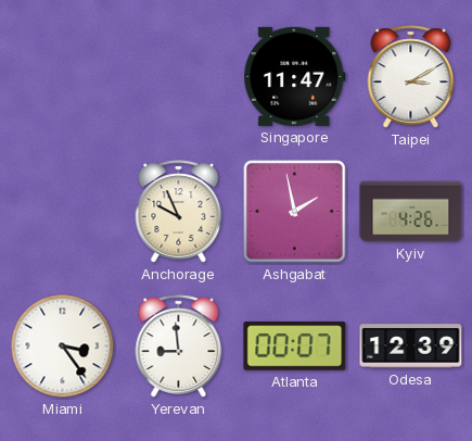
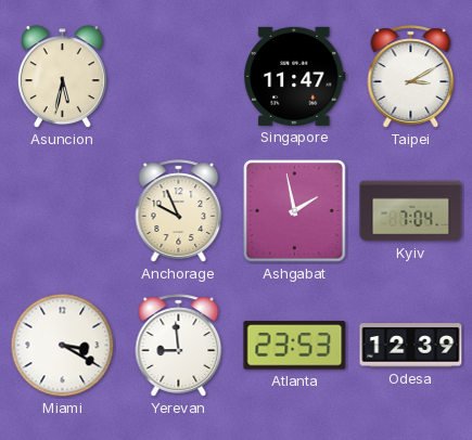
Asuncion: none -> 5:32
Kyiv: 4:26 -> 7:04
Miami: 3:24 -> 3:20
Atlanta: 00:07 -> 23:53
